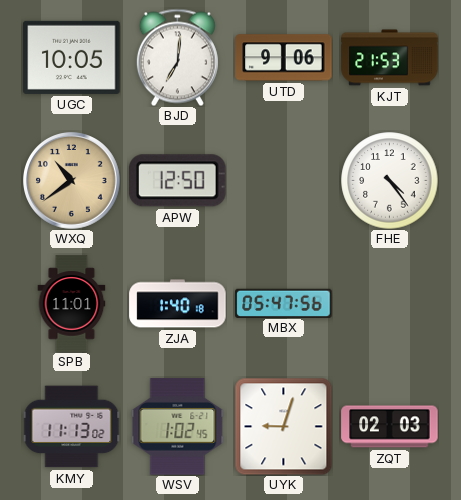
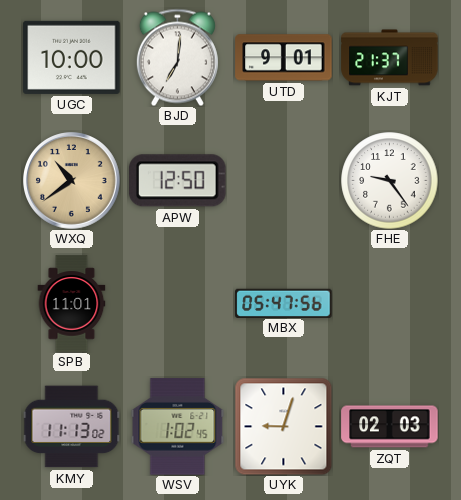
UGC: 10:05 -> 10:00
UTD: 9:06 -> 9:01
KJT: 21:53 -> 21:37
FHE: 4:24 -> 9:24
ZJA: 1:40 -> none
